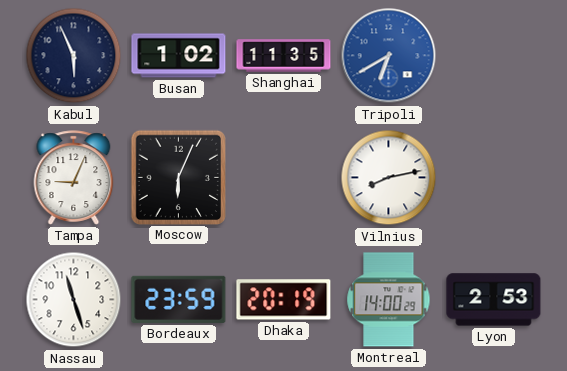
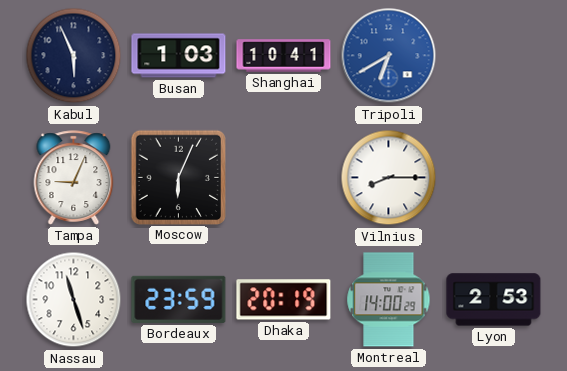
Busan: 1:02 -> 1:03
Shanghai: 11:35 -> 10:41
Vilnius: 8:13 -> 8:15
